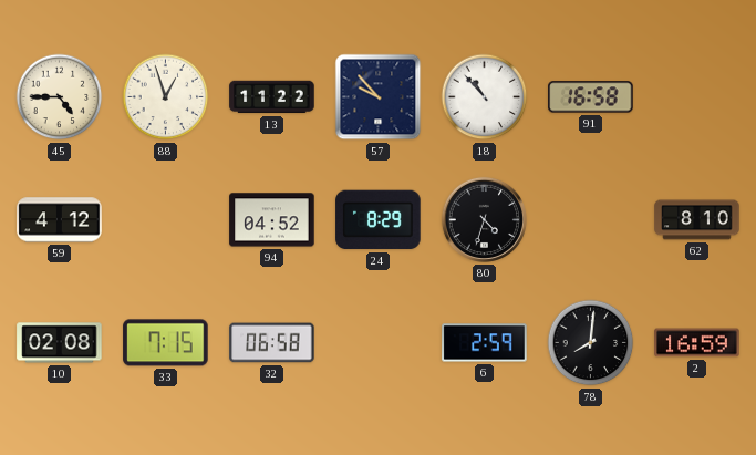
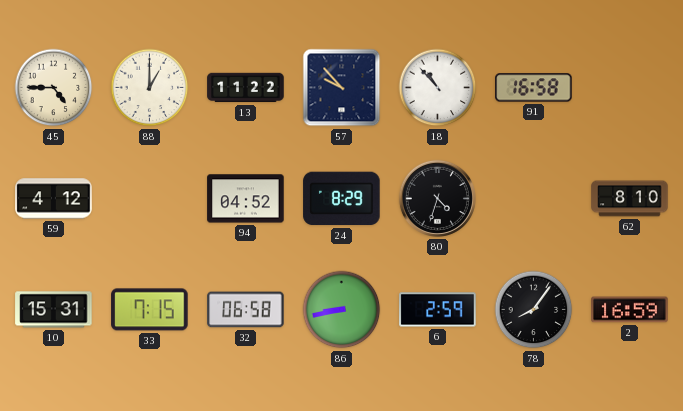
88: 12:57 -> 1:00
10: 02:08 -> 15:31
86: none -> 8:43
78: 8:01 -> 8:06
